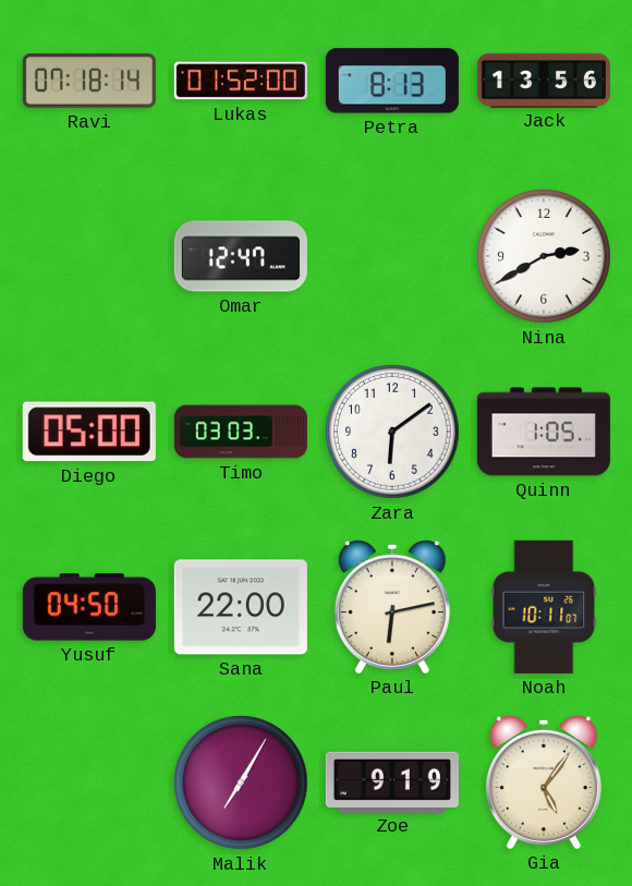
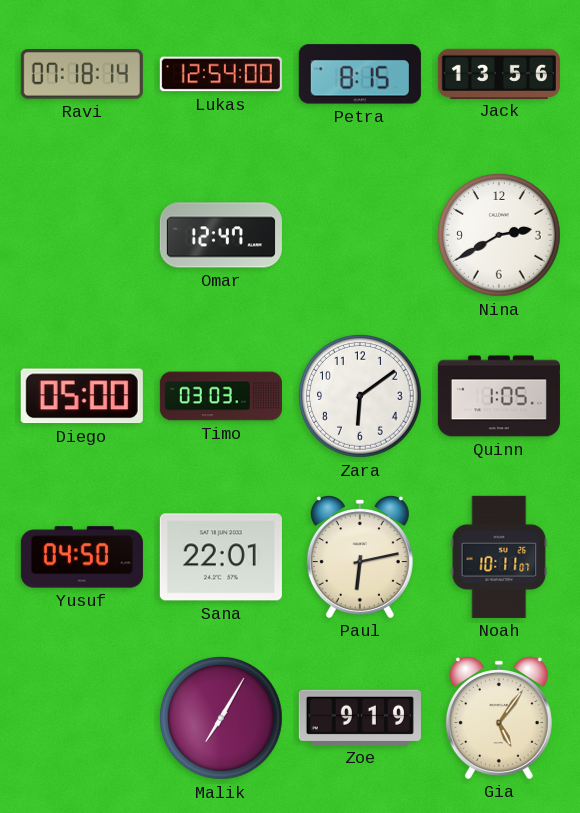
Lukas: 01:52 -> 12:54
Petra: 8:13 -> 8:15
Sana: 22:00 -> 22:01
